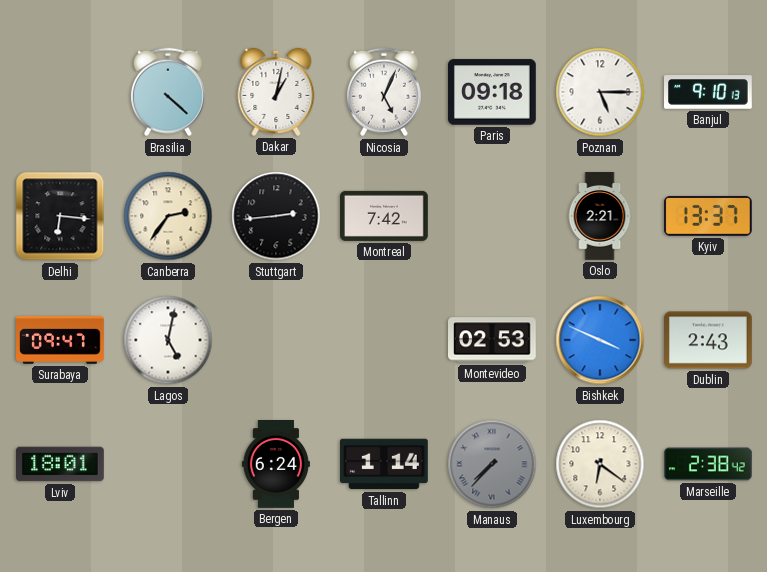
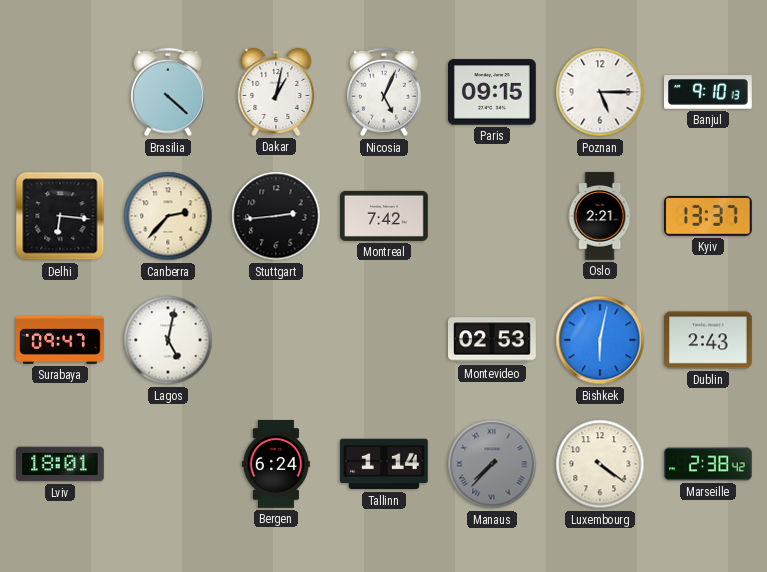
Paris: 09:18 -> 09:15
Canberra: 2:36 -> 2:37
Bishkek: 3:49 -> 6:02
Luxembourg: 6:21 -> 4:21
